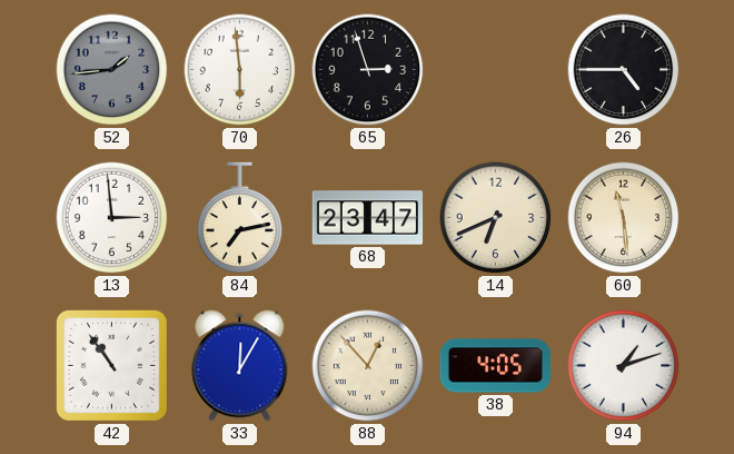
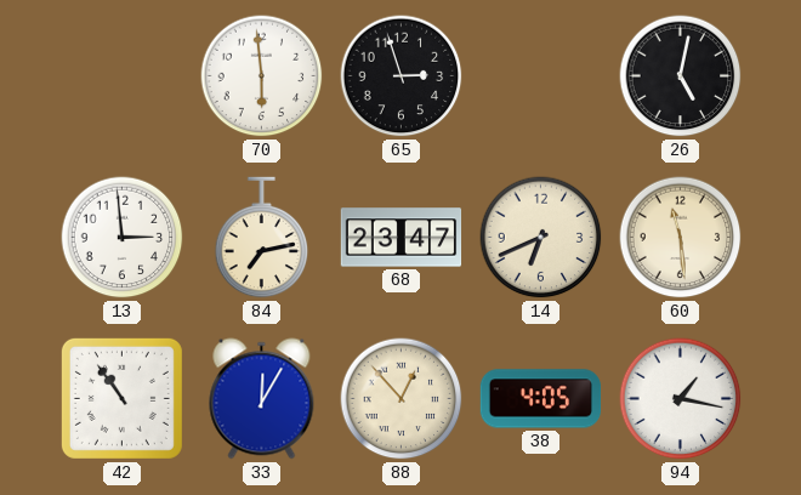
52: 1:44 -> none
26: 4:45 -> 5:02
94: 1:12 -> 1:17
